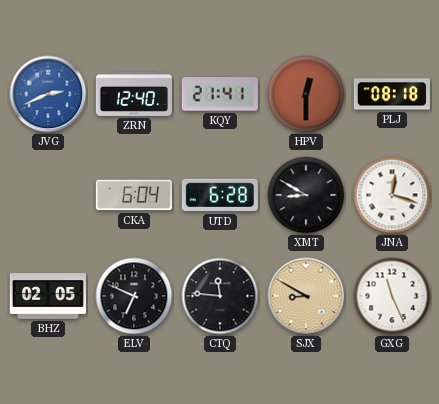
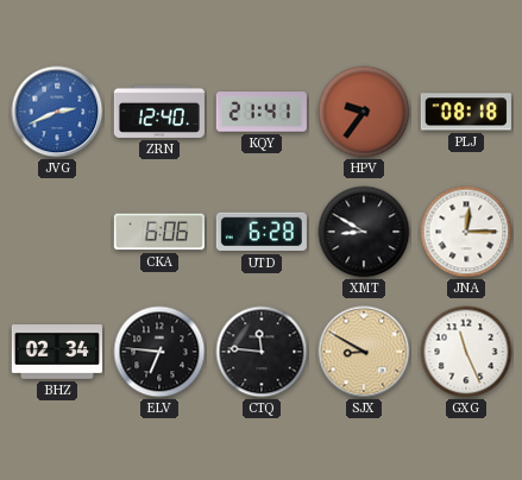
HPV: 12:30 -> 9:36
CKA: 6:04 -> 6:06
JNA: 12:18 -> 12:15
BHZ: 02:05 -> 02:34
ELV: 6:49 -> 6:46
